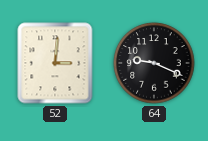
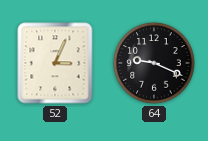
52: 3:01 -> 3:04
